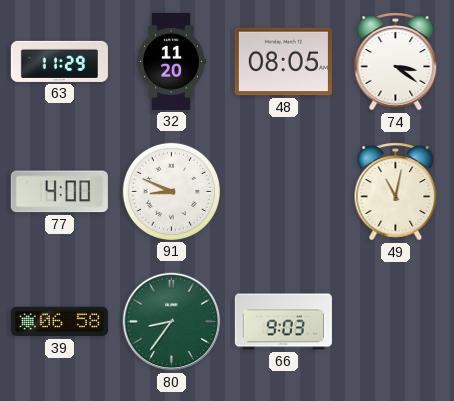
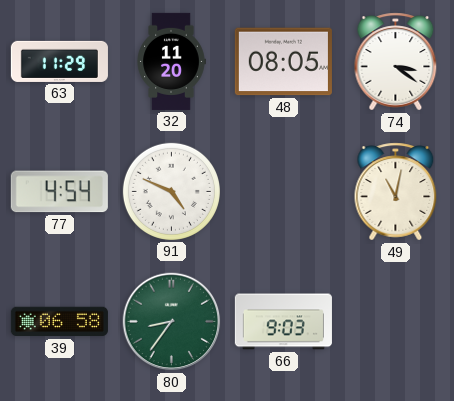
77: 4:00 -> 4:54
91: 8:49 -> 4:49
